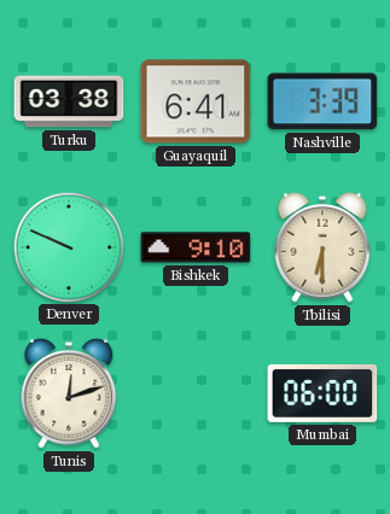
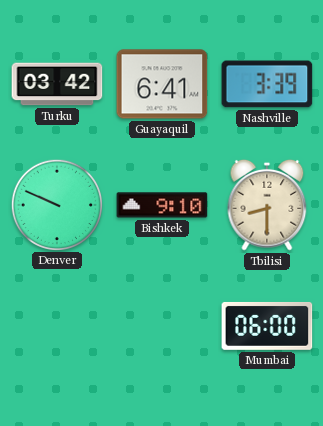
Turku: 03:38 -> 03:42
Tbilisi: 6:30 -> 8:30
Tunis: 12:12 -> none
